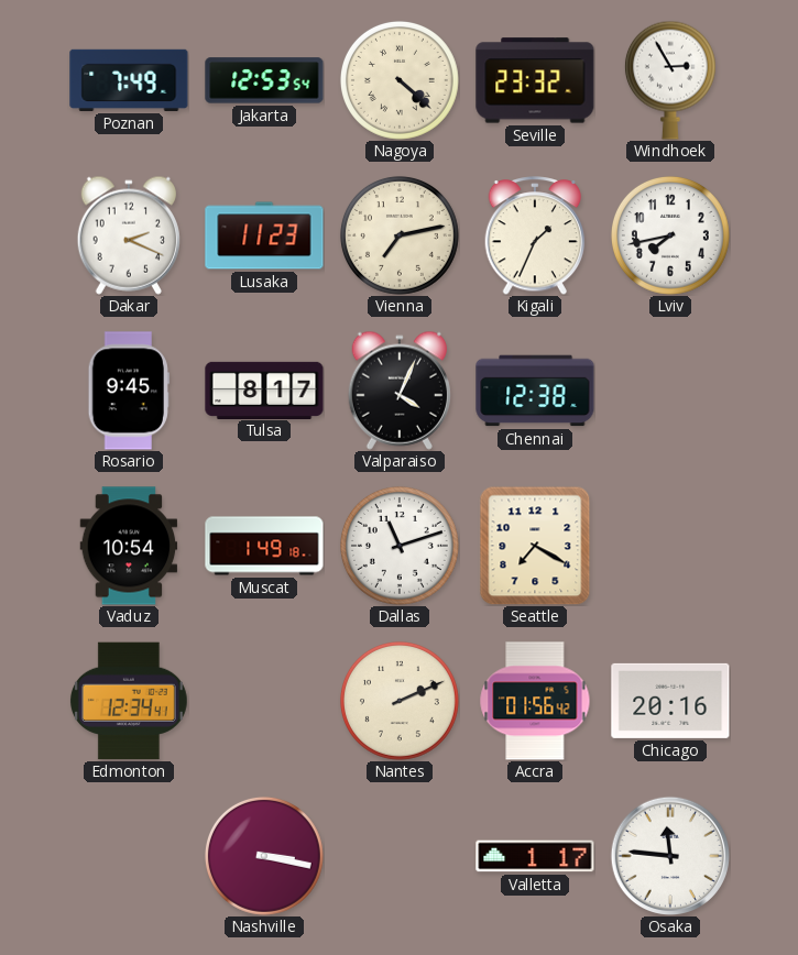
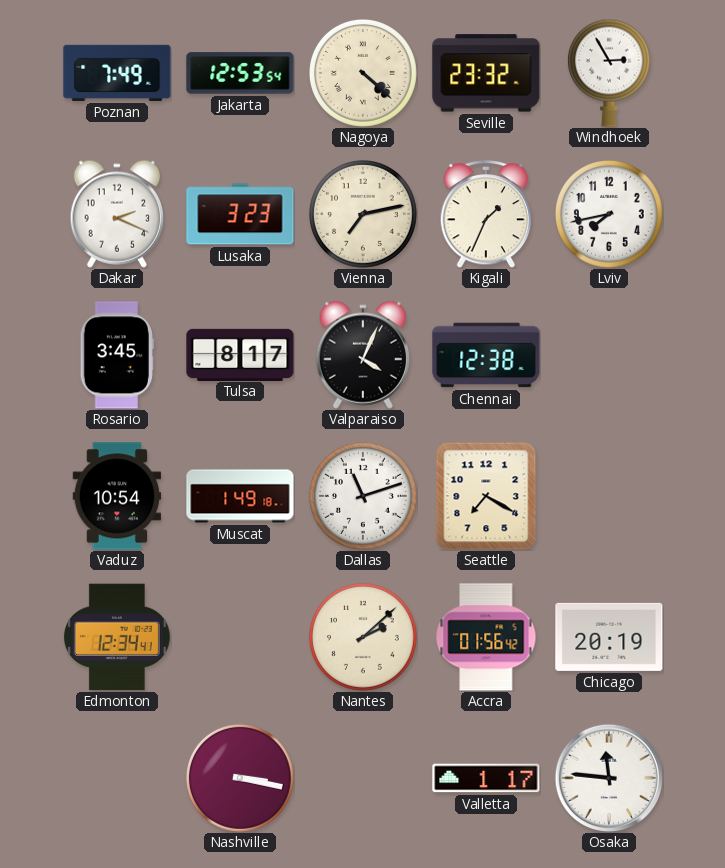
Lusaka: 11:23 -> 3:23
Rosario: 9:45 -> 3:45
Nantes: 2:11 -> 2:08
Chicago: 20:16 -> 20:19
